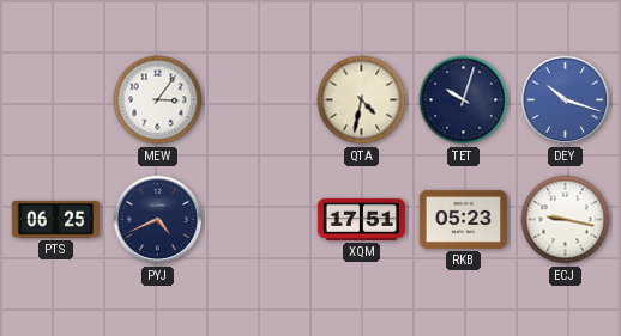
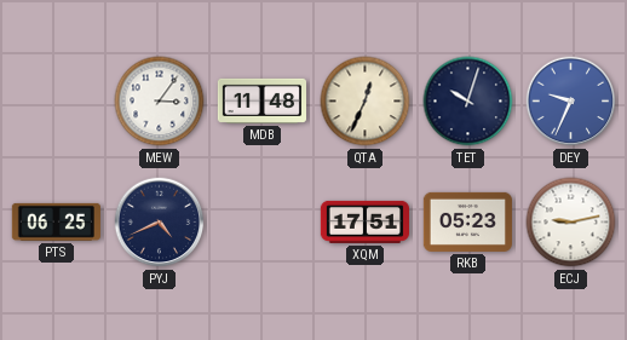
MDB: none -> 11:48
QTA: 4:32 -> 12:34
DEY: 10:18 -> 9:34
ECJ: 9:17 -> 9:13
